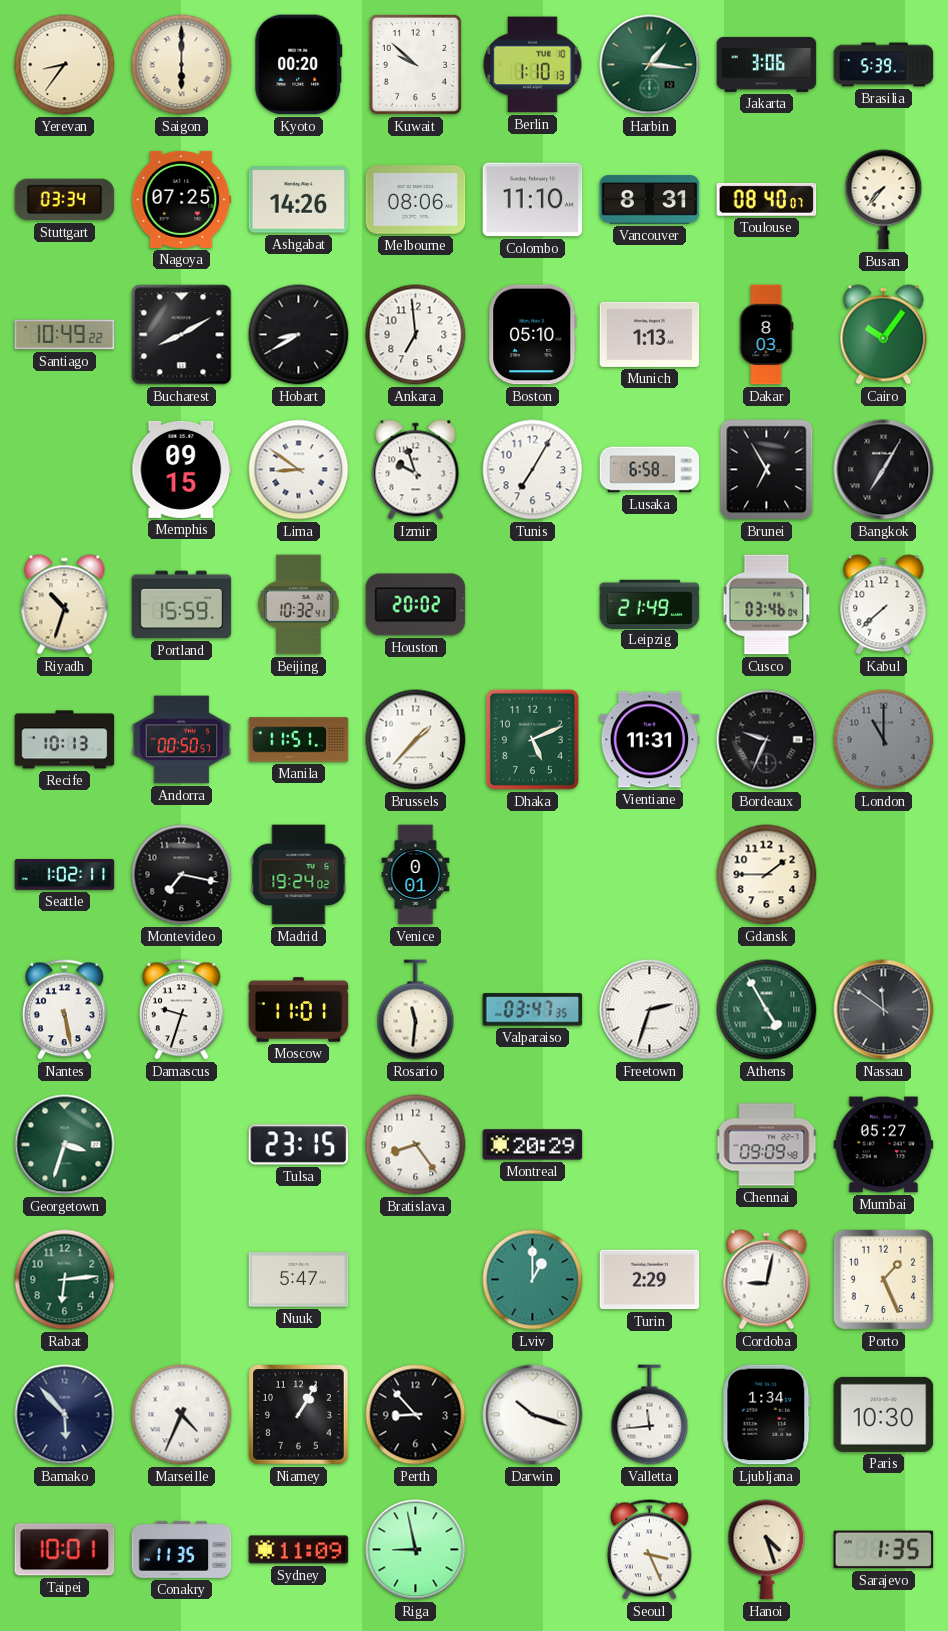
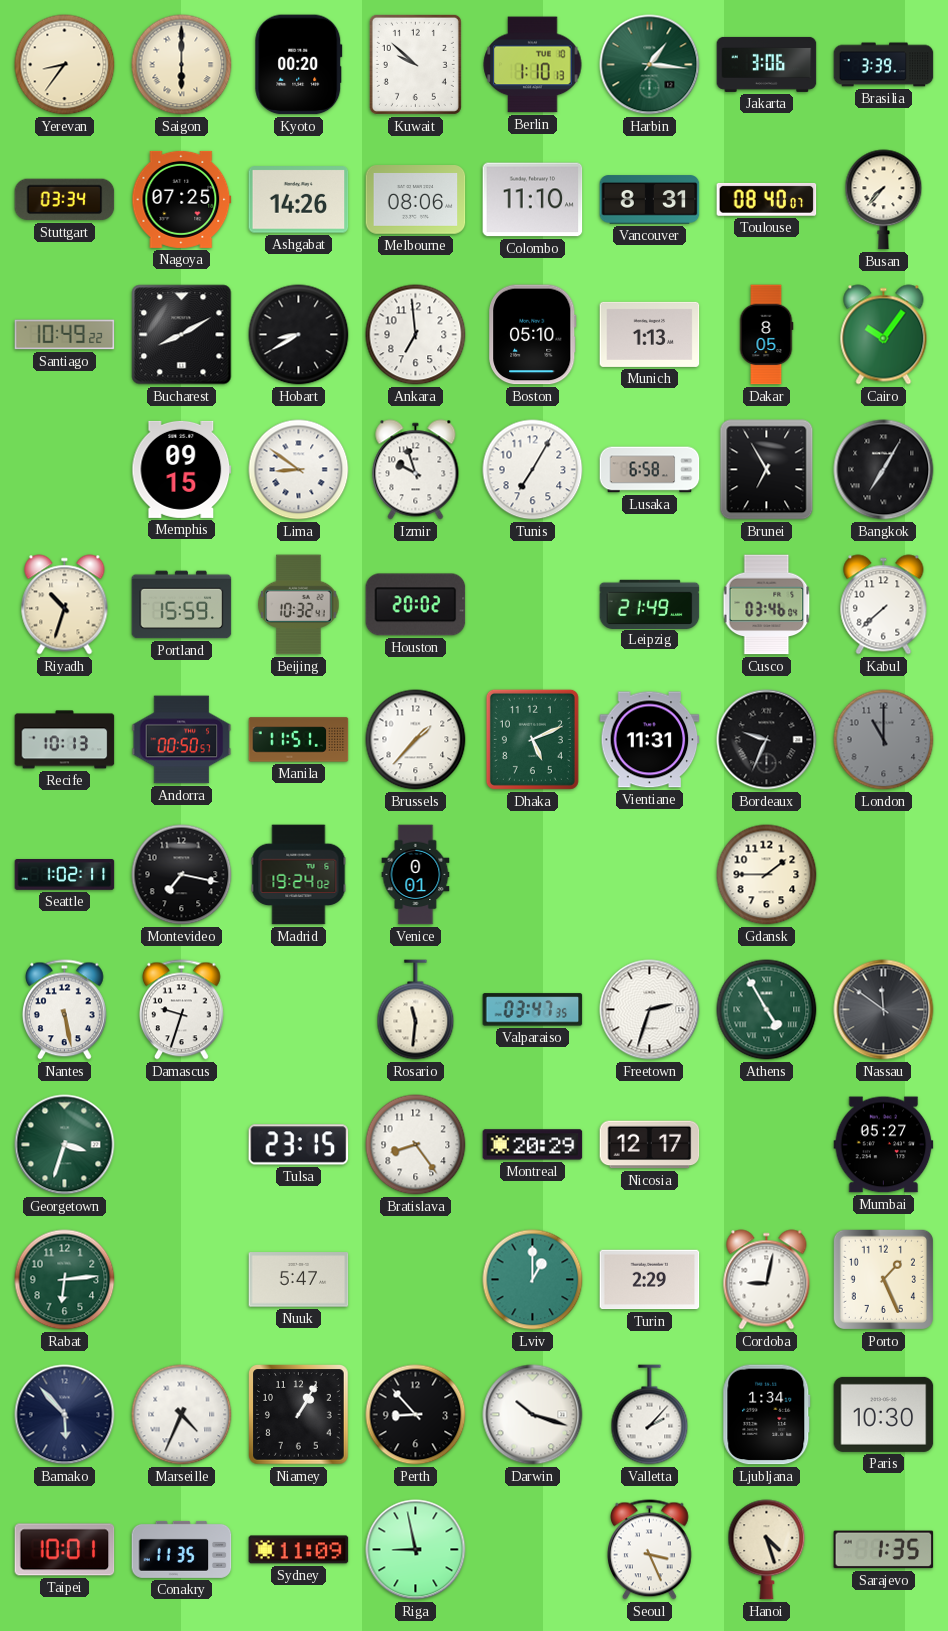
Brasilia: 5:39 -> 3:39
Dakar: 8:03 -> 8:05
Moscow: 11:01 -> none
Nicosia: none -> 12:17
Chennai: 09:09 -> none
Valletta: 11:44 -> 2:07
